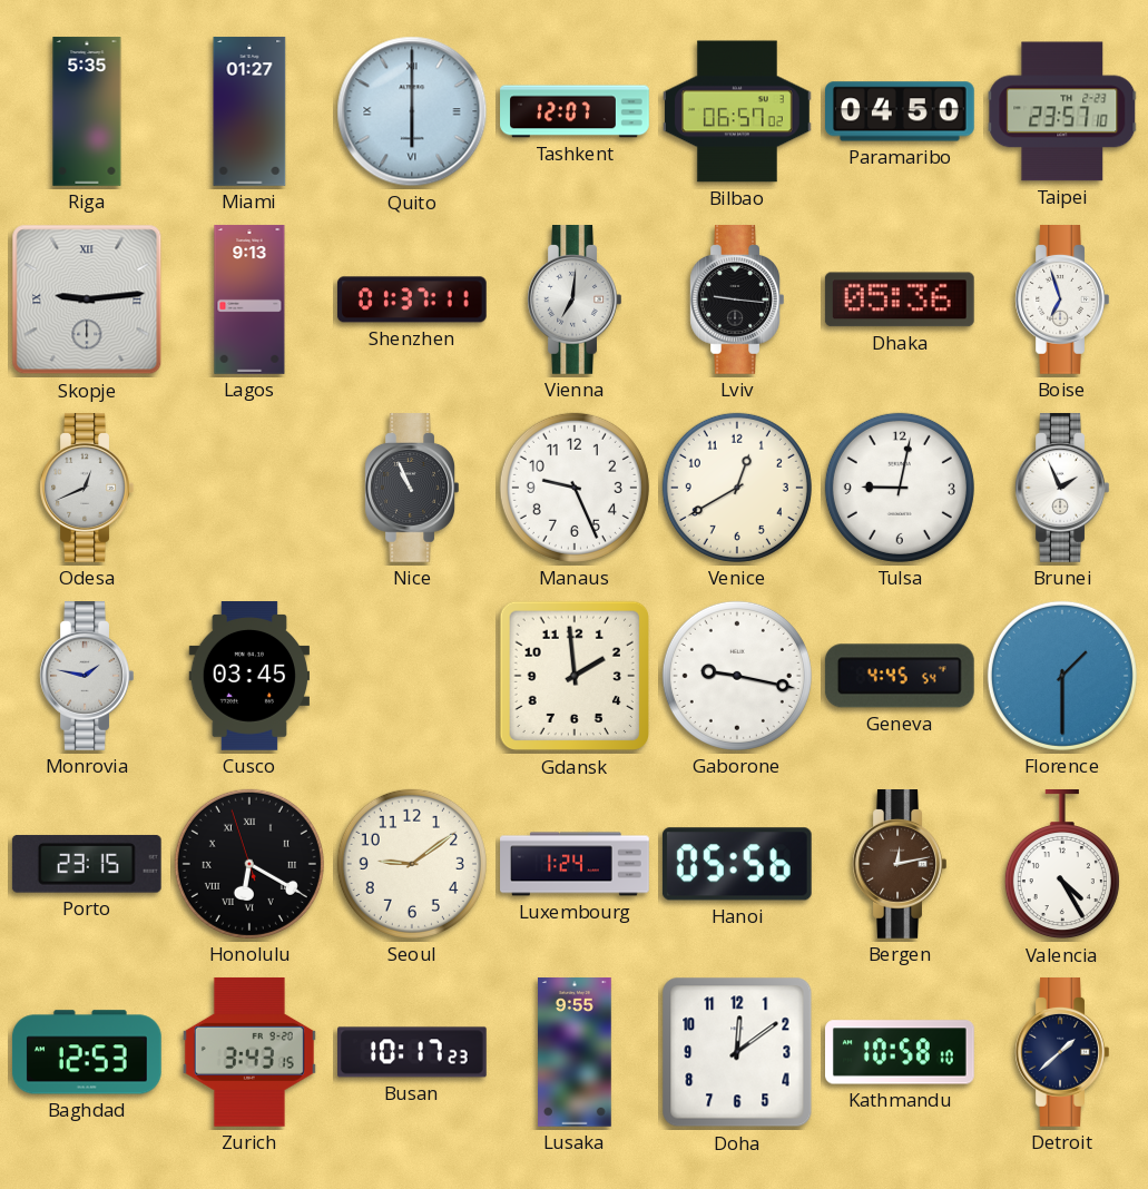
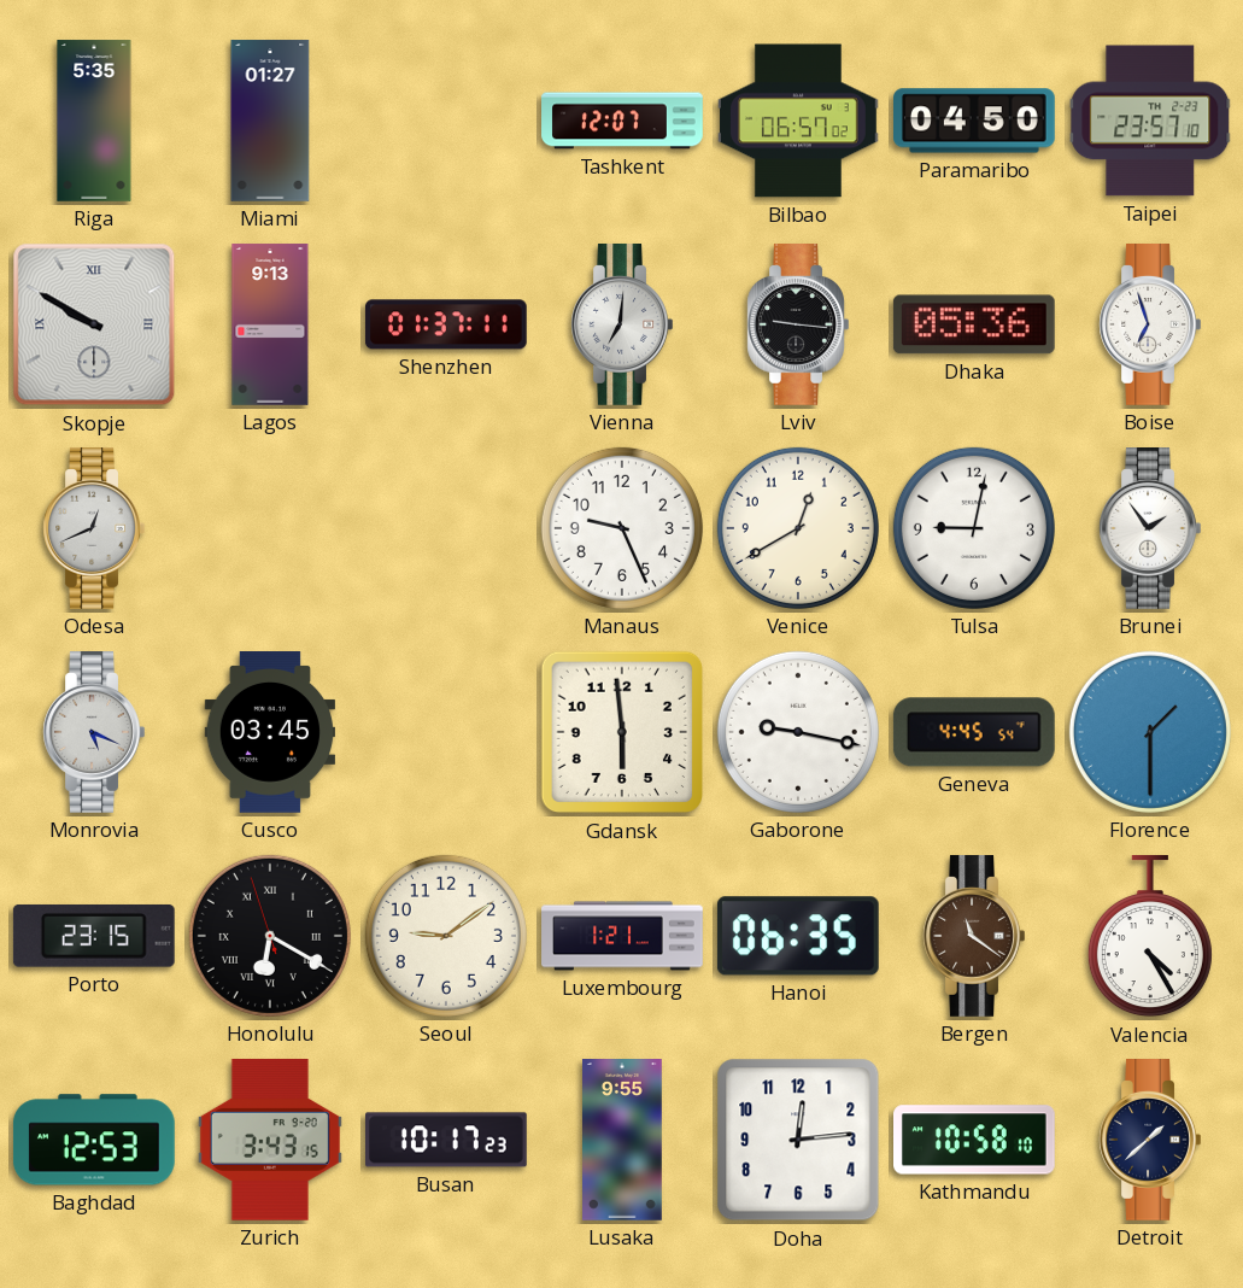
Quito: 6:00 -> none
Skopje: 9:14 -> 9:50
Nice: 10:56 -> none
Brunei: 1:56 -> 1:54
Monrovia: 1:47 -> 5:19
Gdansk: 1:59 -> 5:59
Luxembourg: 1:24 -> 1:21
Hanoi: 05:56 -> 06:35
Bergen: 12:13 -> 11:21
Doha: 12:09 -> 12:14
